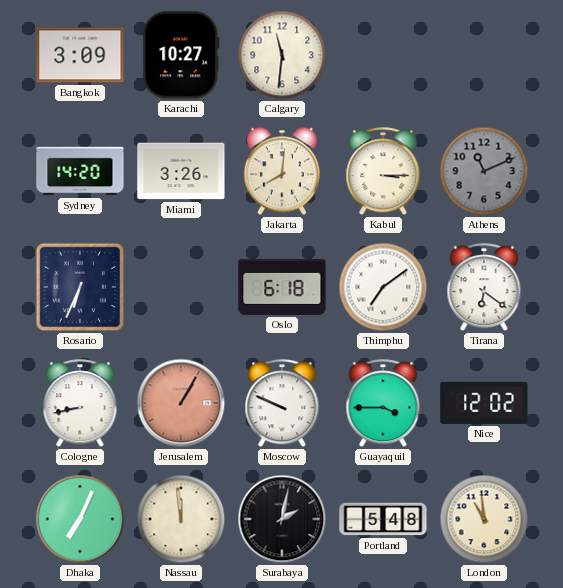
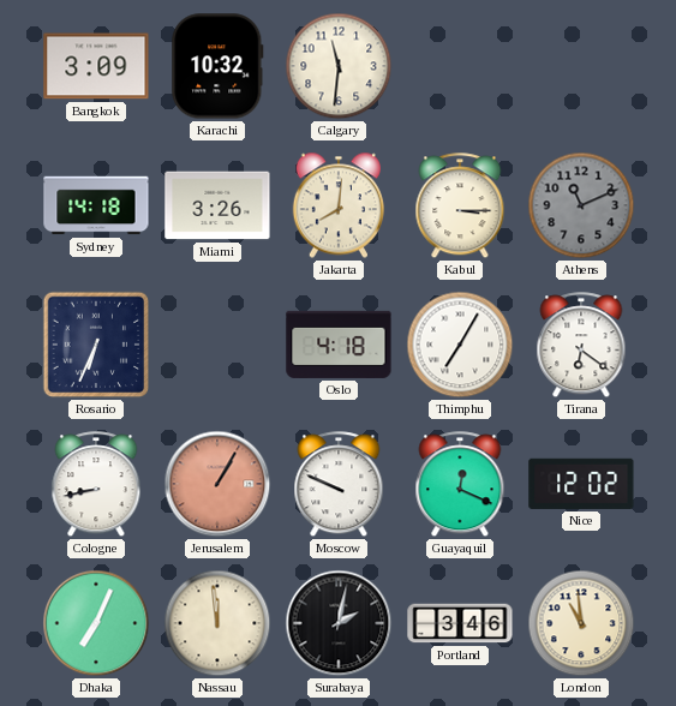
Karachi: 10:27 -> 10:32
Sydney: 14:20 -> 14:18
Oslo: 6:18 -> 4:18
Thimphu: 7:09 -> 7:05
Guayaquil: 3:45 -> 12:19
Portland: 5:48 -> 3:46
